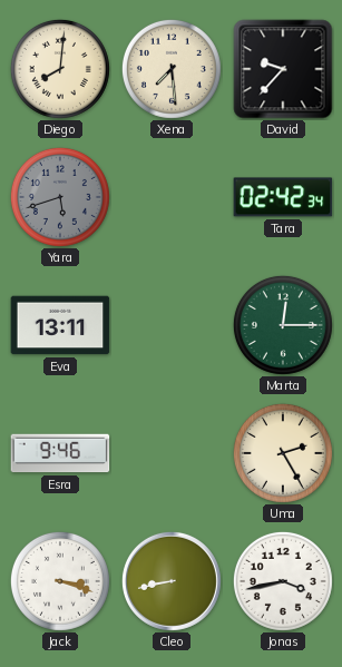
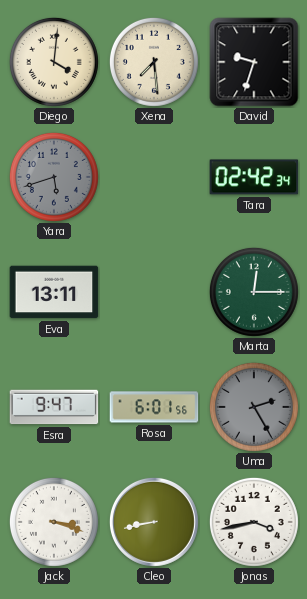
Diego: 8:01 -> 4:01
David: 9:37 -> 9:33
Esra: 9:46 -> 9:47
Rosa: none -> 6:01
Uma dial: cream -> grey
